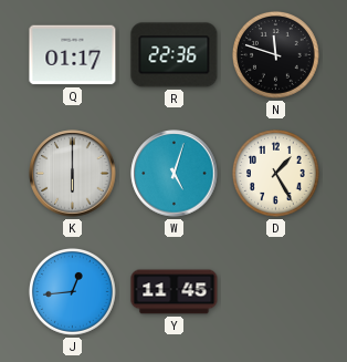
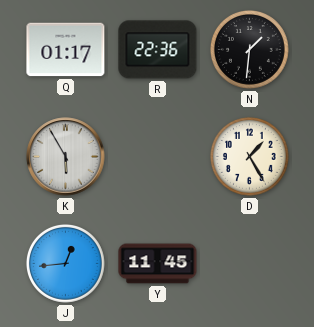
N: 11:48 -> 1:31
K: 6:00 -> 5:55
W: 5:03 -> none
